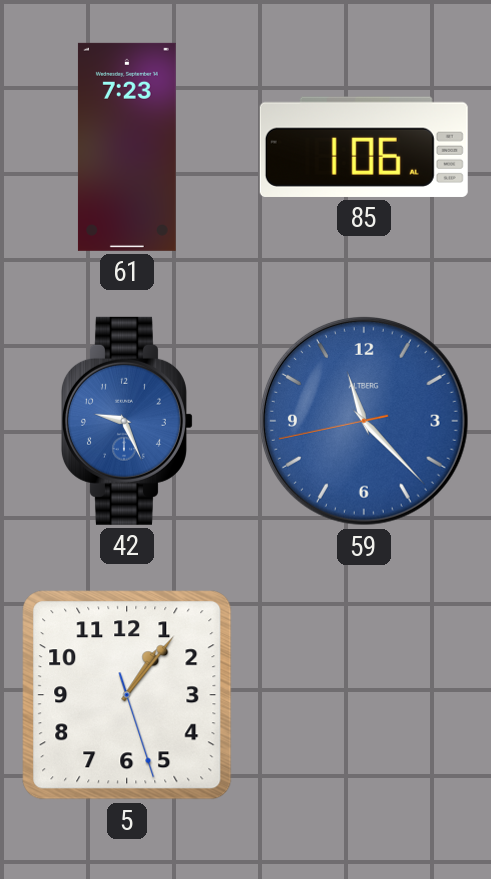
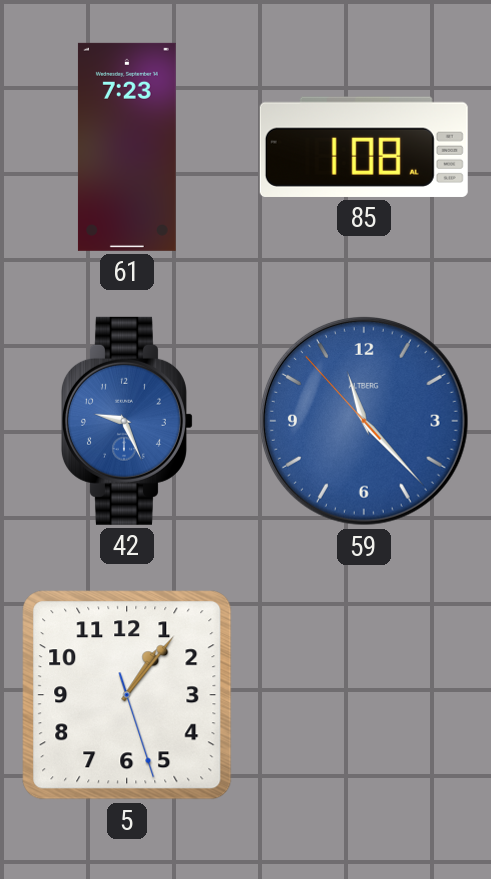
85: 1:06 -> 1:08
59: 11:22:43 -> 11:22:53
